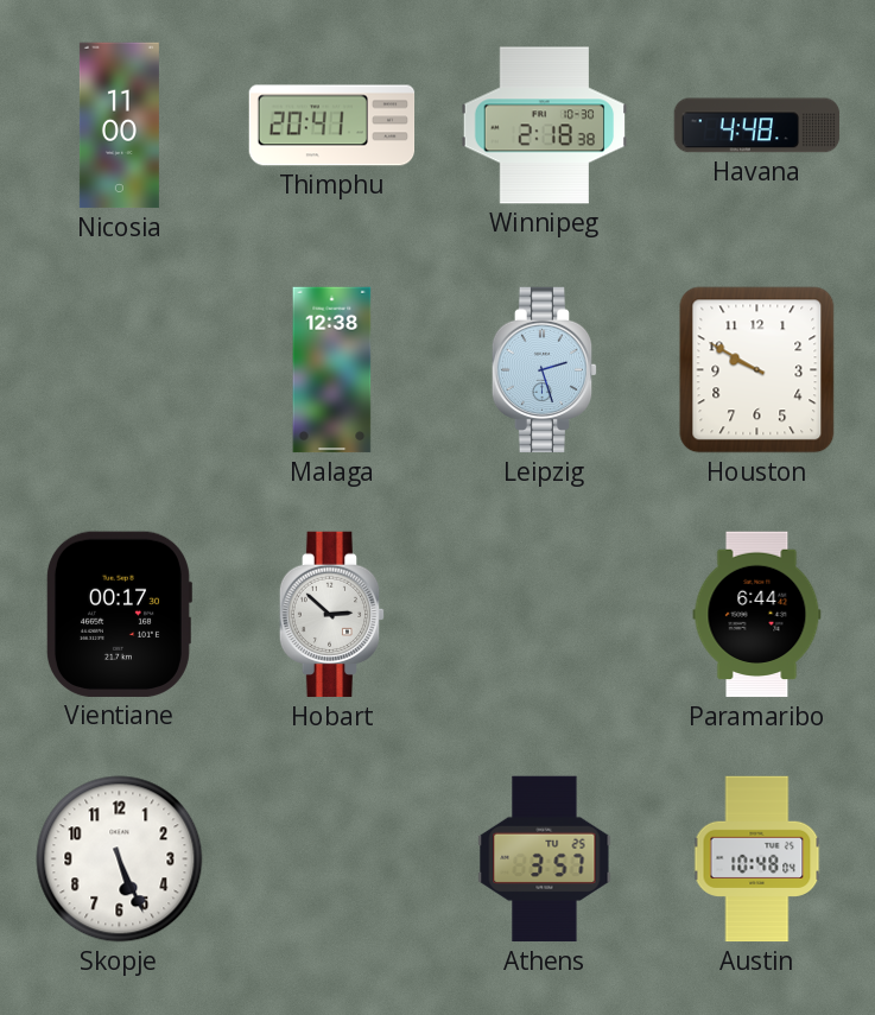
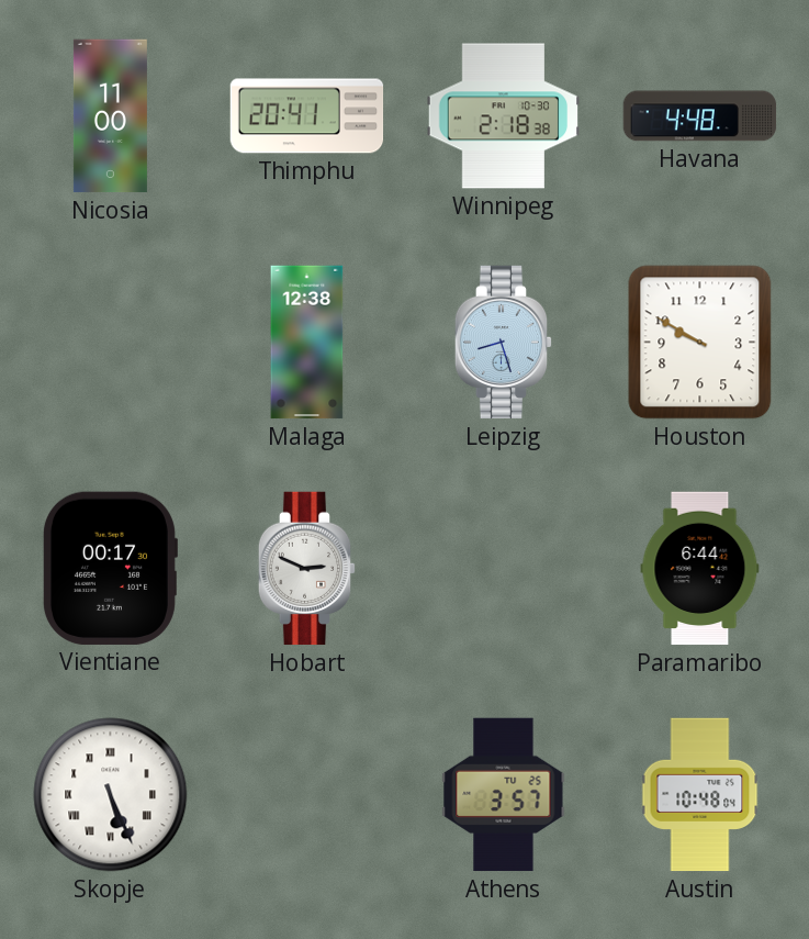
Leipzig: 2:27 -> 8:27
Hobart: 2:52 -> 2:49
Skopje numerals: Arabic -> Roman
